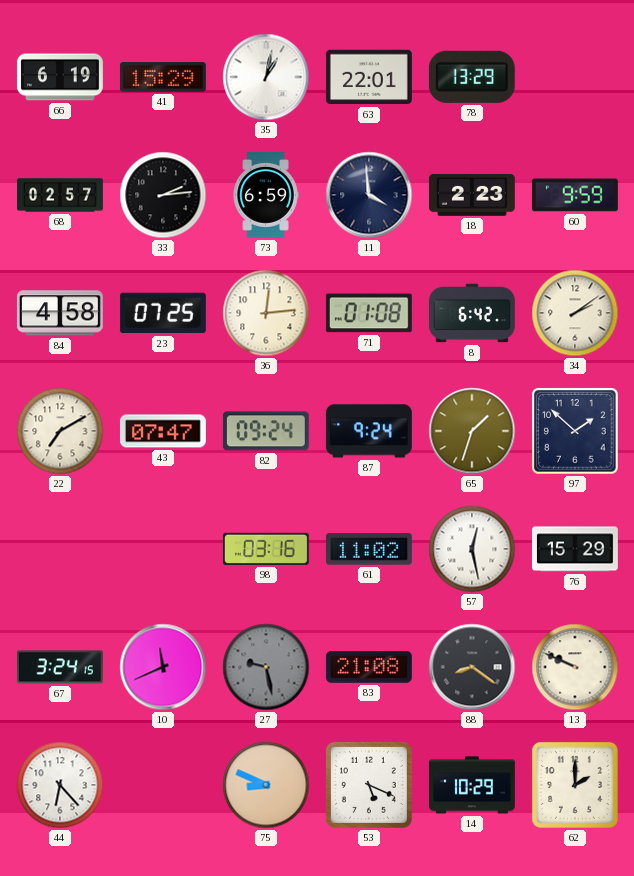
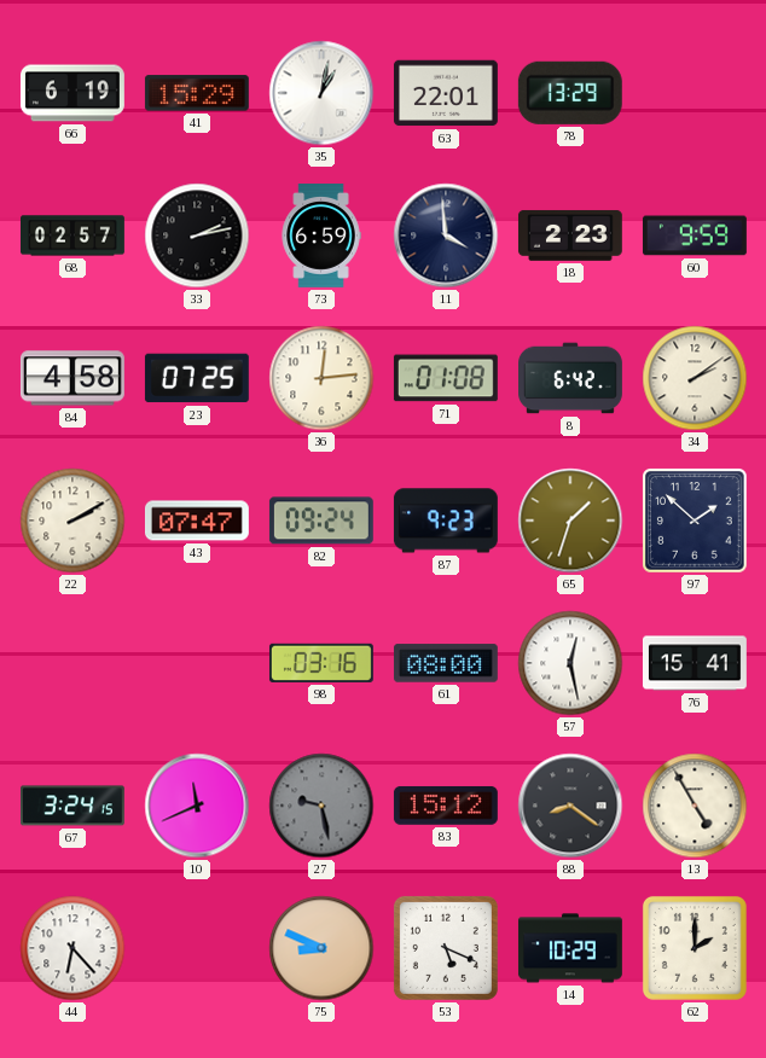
33: 2:14 -> 2:13
22: 7:10 -> 2:10
87: 9:24 -> 9:23
61: 11:02 -> 08:00
76: 15:29 -> 15:41
83: 21:08 -> 15:12
13: 9:49 -> 4:55
